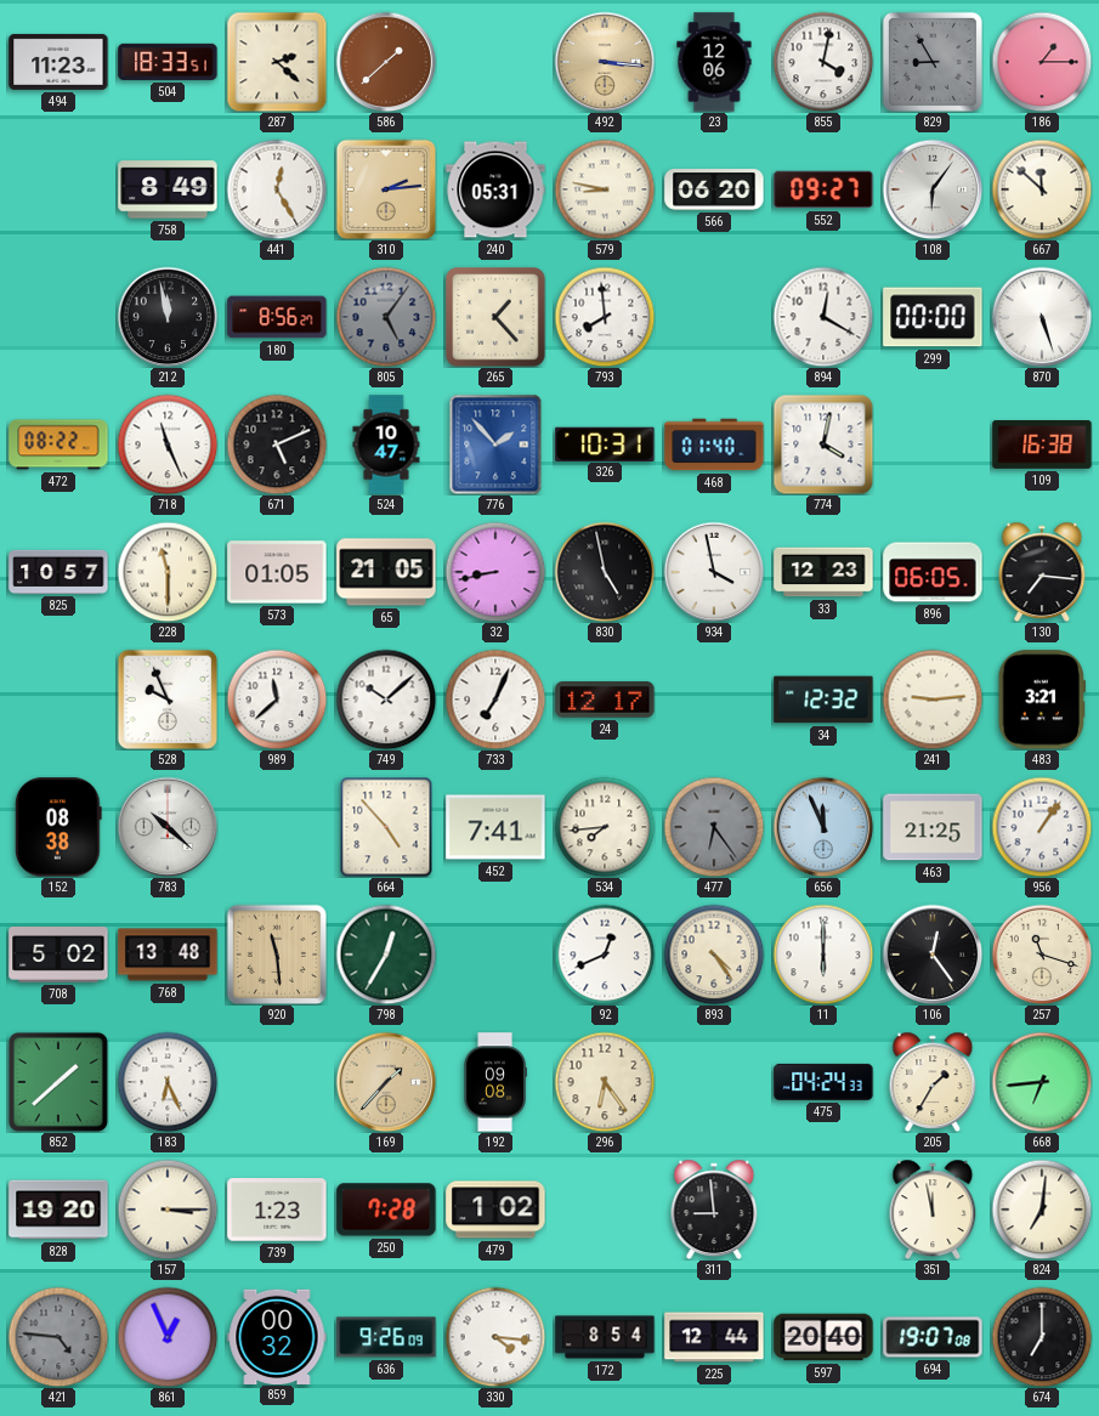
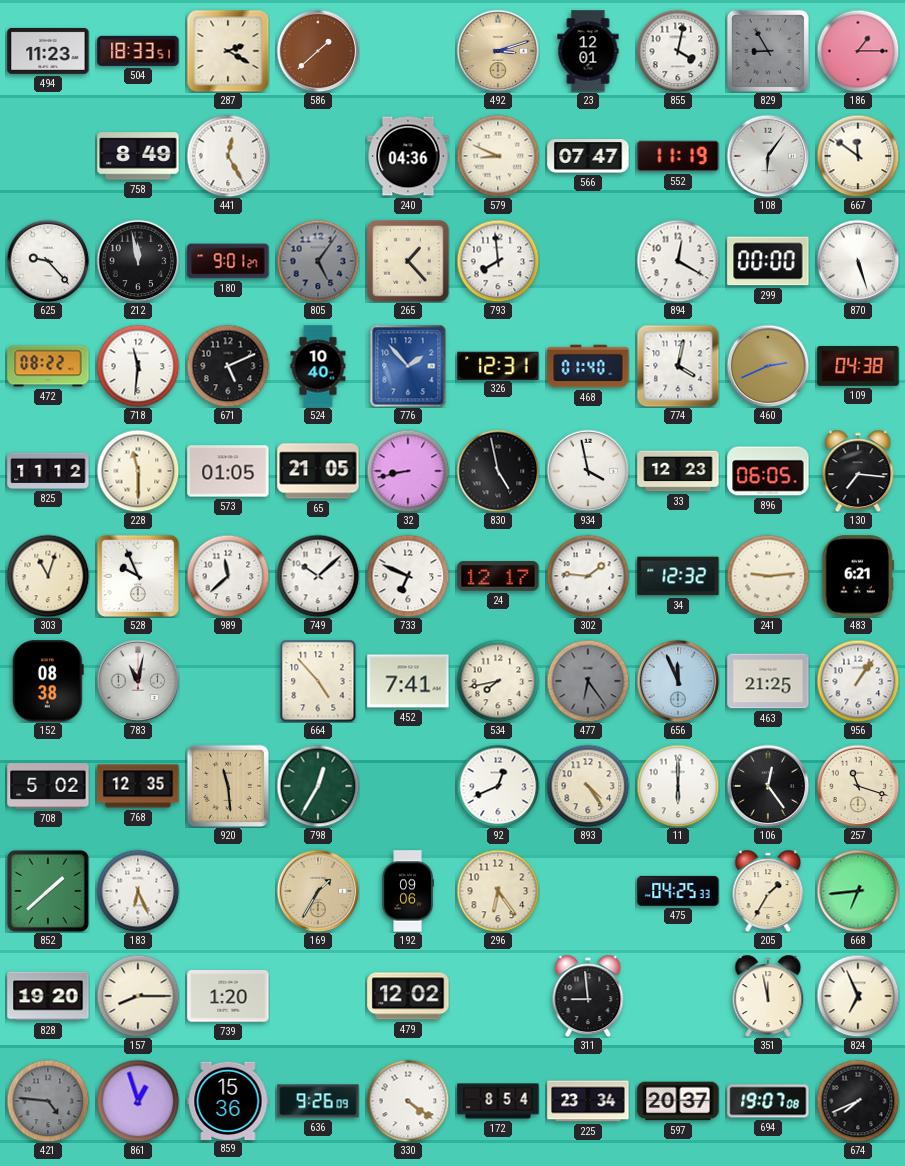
287: 2:22 -> 2:20
492: 3:16 -> 3:12
23: 12:06 -> 12:01
310: 2:14 -> none
240: 05:31 -> 04:36
579: 8:47 -> 8:49
566: 06:20 -> 07:47
552: 09:27 -> 11:19
667: 11:52 -> 11:51
625: none -> 9:23
180: 8:56 -> 9:01
718: 11:26 -> 11:31
524: 10:47 -> 10:40
326: 10:31 -> 12:31
460: none -> 2:41
109: 16:38 -> 04:38
825: 10:57 -> 11:12
303: none -> 11:03
733: 7:04 -> 6:49
302: none -> 1:46
483: 3:21 -> 6:21
783: 10:22 -> 11:02
534: 7:44 -> 7:43
768: 13:48 -> 12:35
169: 1:37 -> 1:35
192: 09:08 -> 09:06
475: 04:24 -> 04:25
157: 3:15 -> 8:15
739: 1:23 -> 1:20
250: 7:28 -> none
479: 1:02 -> 12:02
824: 7:01 -> 6:56
861: 12:56 -> 12:57
859: 00:32 -> 15:36
330: 4:16 -> 4:21
225: 12:44 -> 23:34
597: 20:40 -> 20:37
674: 7:00 -> 7:41
